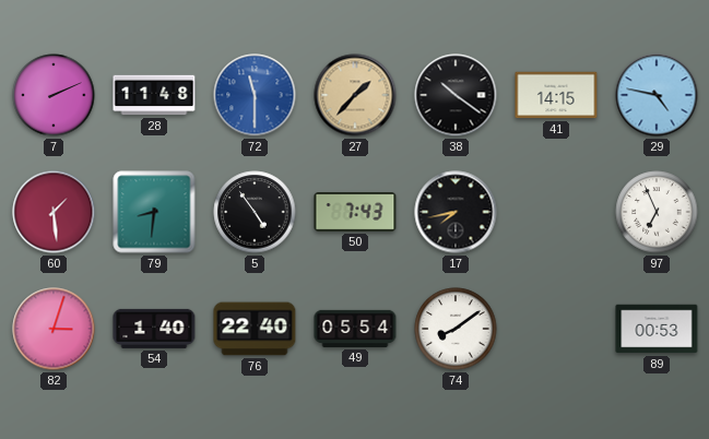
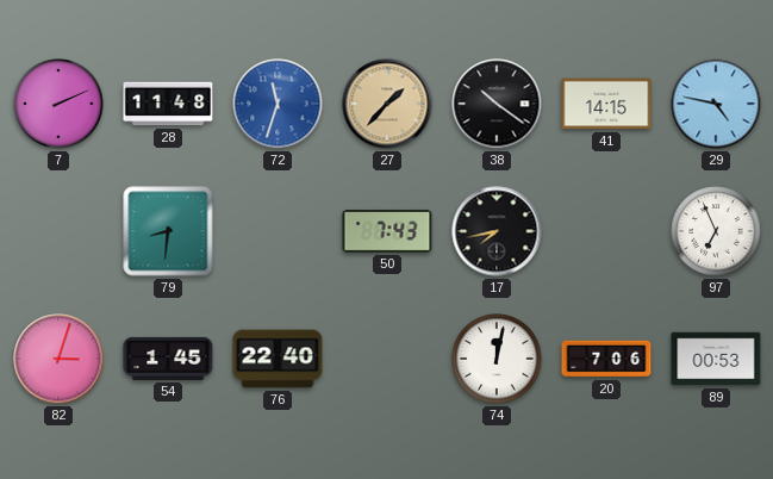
72: 11:30 -> 11:33
60: 1:29 -> none
5: 4:54 -> none
54: 1:40 -> 1:45
49: 05:54 -> none
74: 8:09 -> 12:02
20: none -> 7:06
